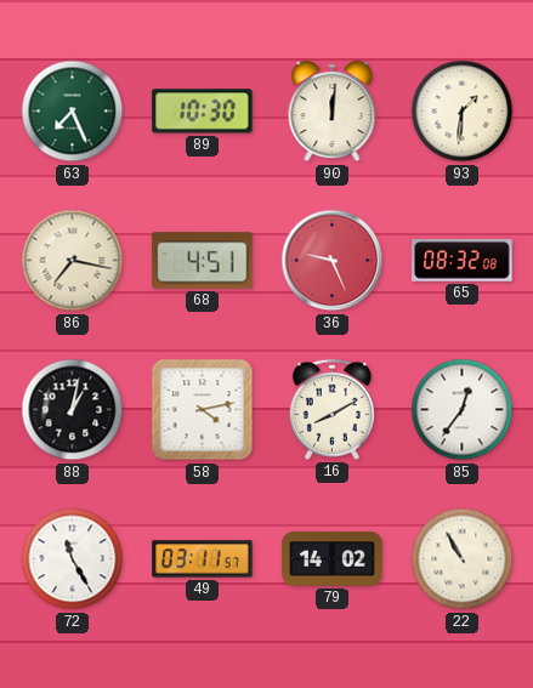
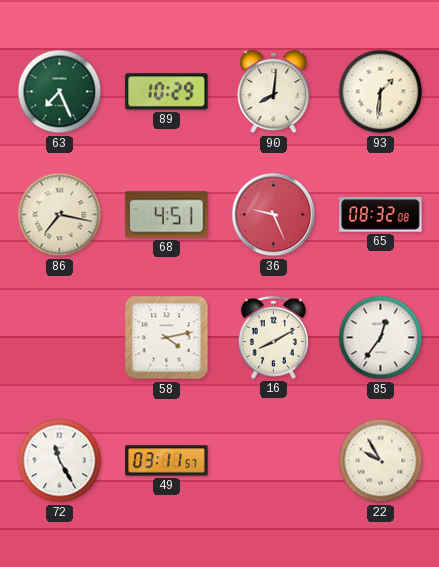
89: 10:30 -> 10:29
90: 12:01 -> 8:01
88: 1:02 -> none
79: 14:02 -> none
22: 10:55 -> 9:55
